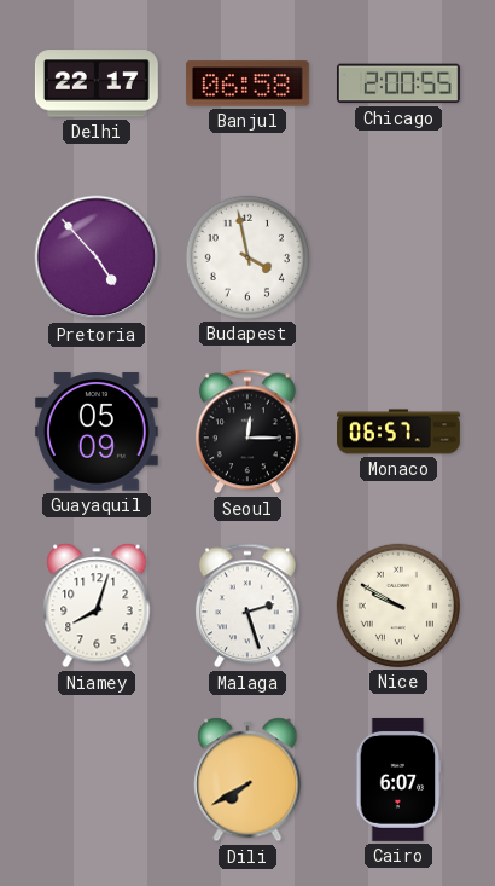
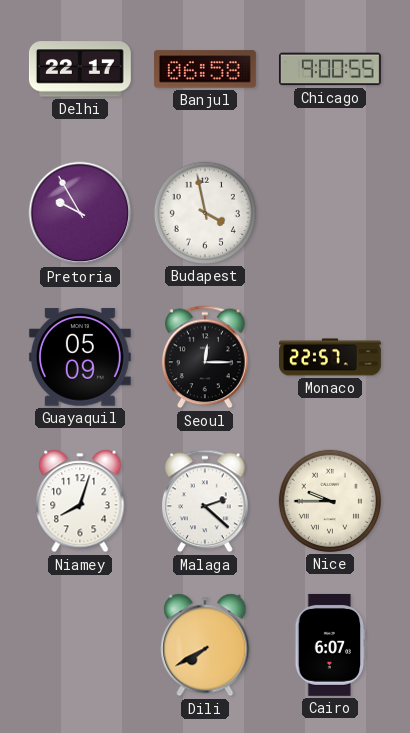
Chicago: 2:00 -> 9:00
Pretoria: 4:53 -> 9:55
Monaco: 06:57 -> 22:57
Malaga: 2:27 -> 2:22
Nice: 9:50 -> 9:45
